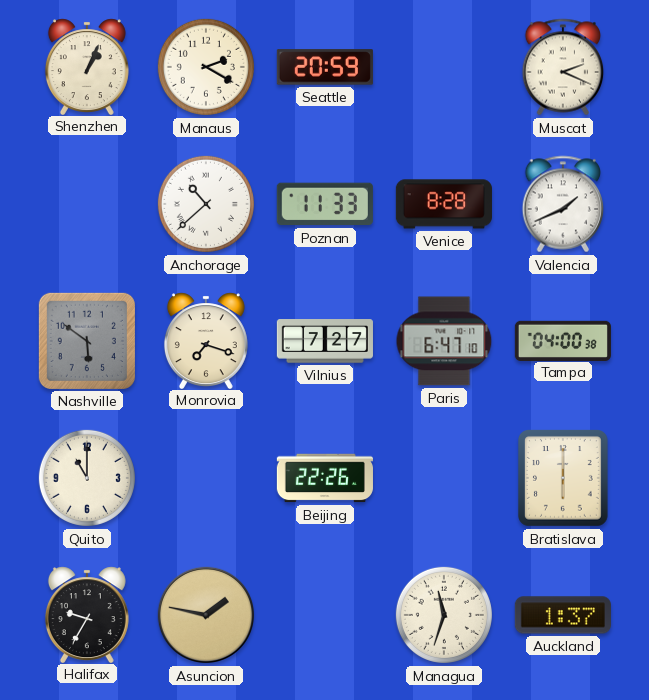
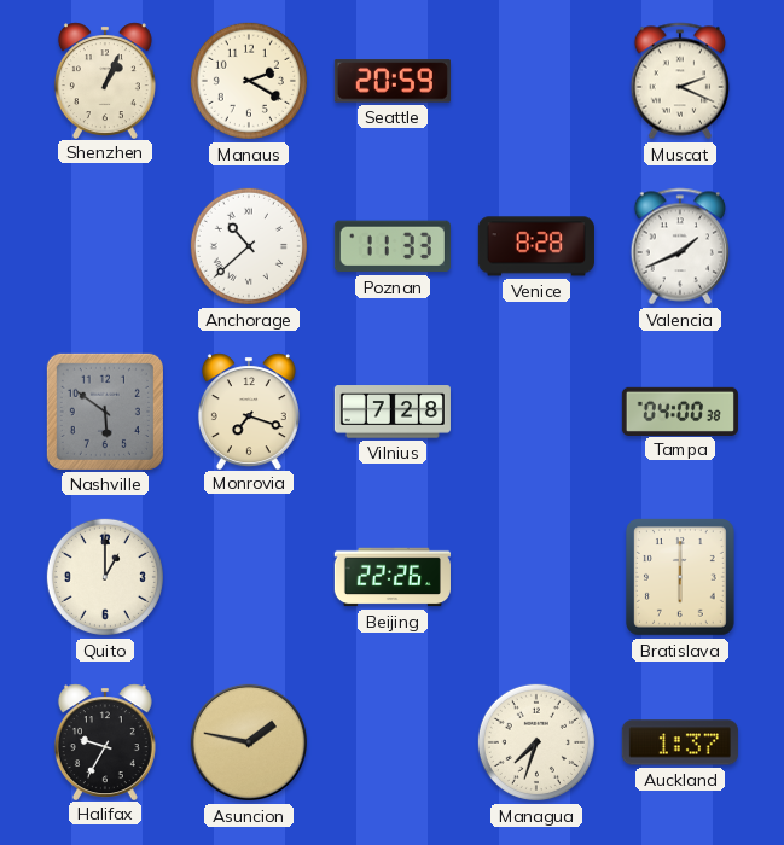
Vilnius: 7:27 -> 7:28
Paris: 6:47 -> none
Quito: 11:00 -> 1:00
Managua: 11:33 -> 7:33
